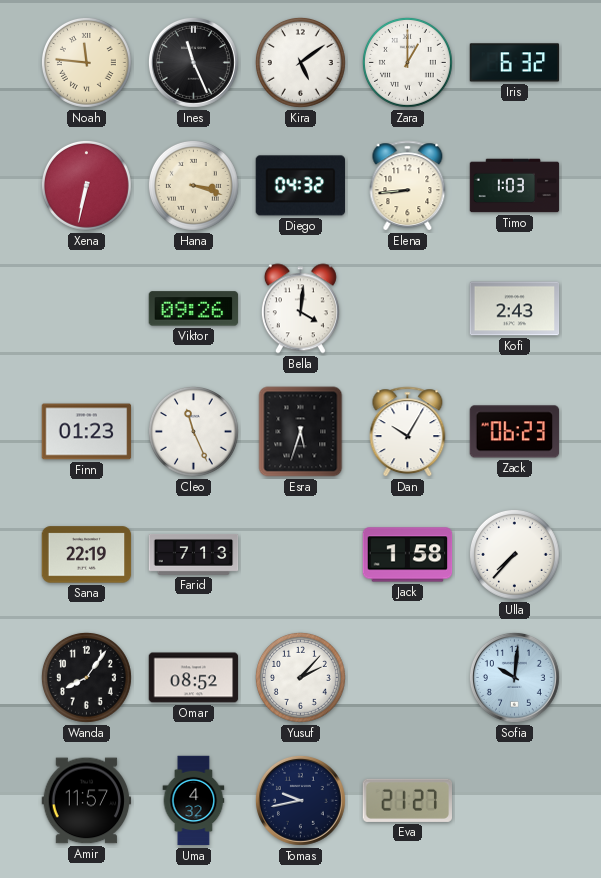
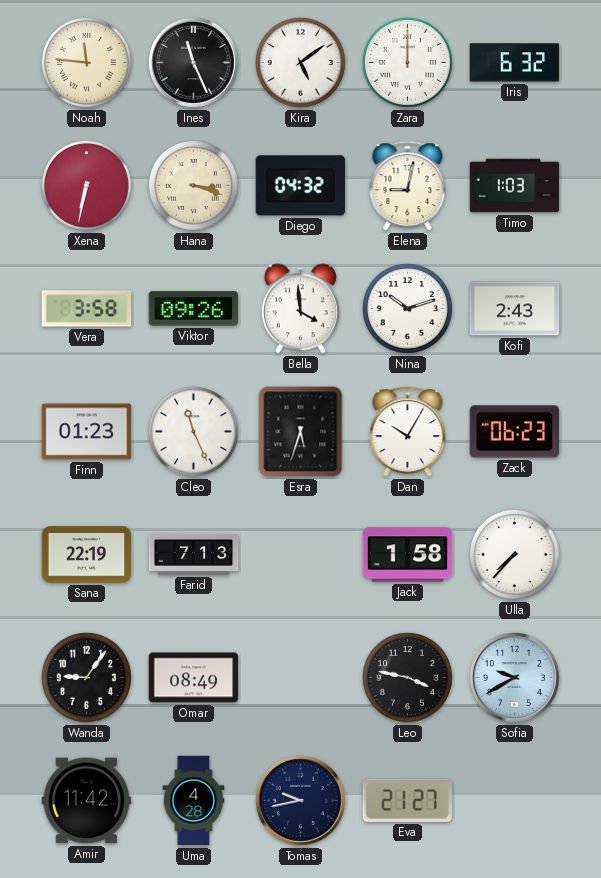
Zara: 1:00 -> 12:00
Elena: 8:44 -> 9:02
Vera: none -> 3:58
Bella: 4:01 -> 3:59
Nina: none -> 10:12
Wanda: 8:06 -> 9:06
Omar: 08:52 -> 08:49
Yusuf: 2:07 -> none
Leo: none -> 3:47
Sofia: 10:01 -> 9:40
Amir: 11:57 -> 11:42
Uma: 4:32 -> 4:28
